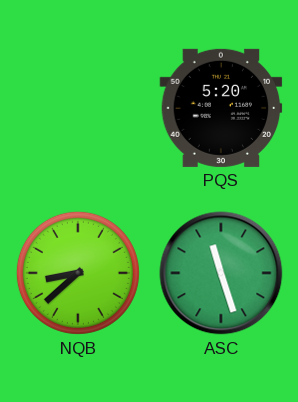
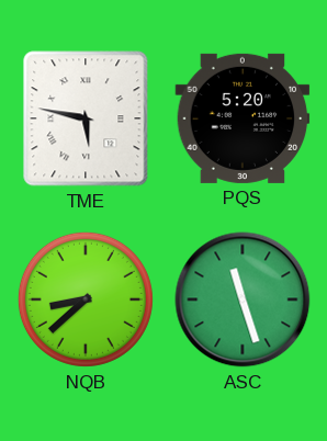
TME: none -> 5:47
